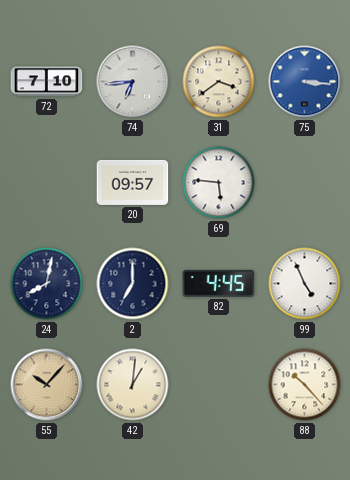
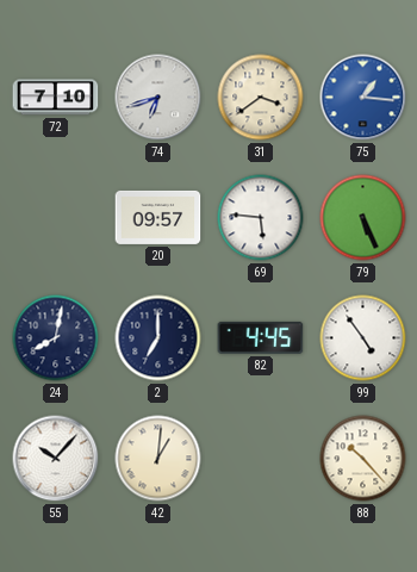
74: 6:44 -> 6:42
75: 3:16 -> 1:16
79: none -> 5:26
99: 4:56 -> 4:54
55 dial: champagne -> white
